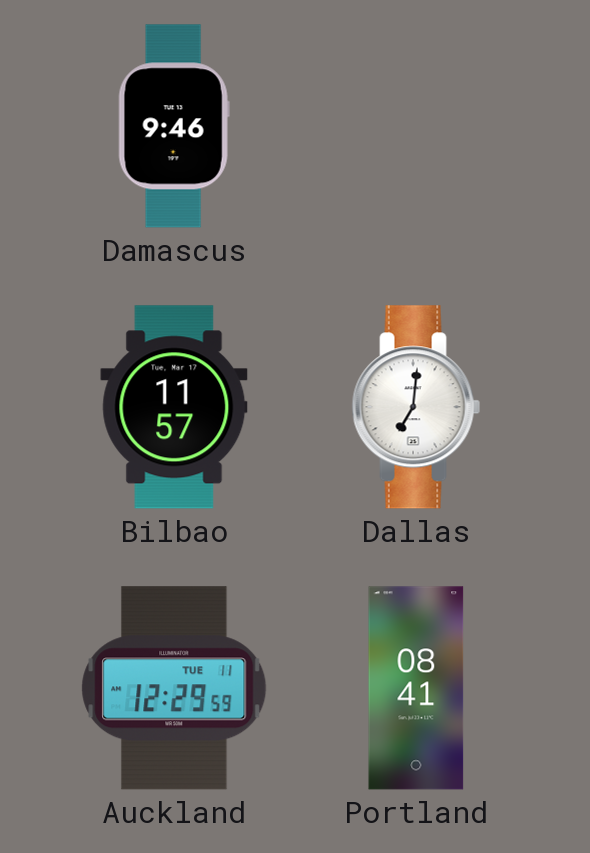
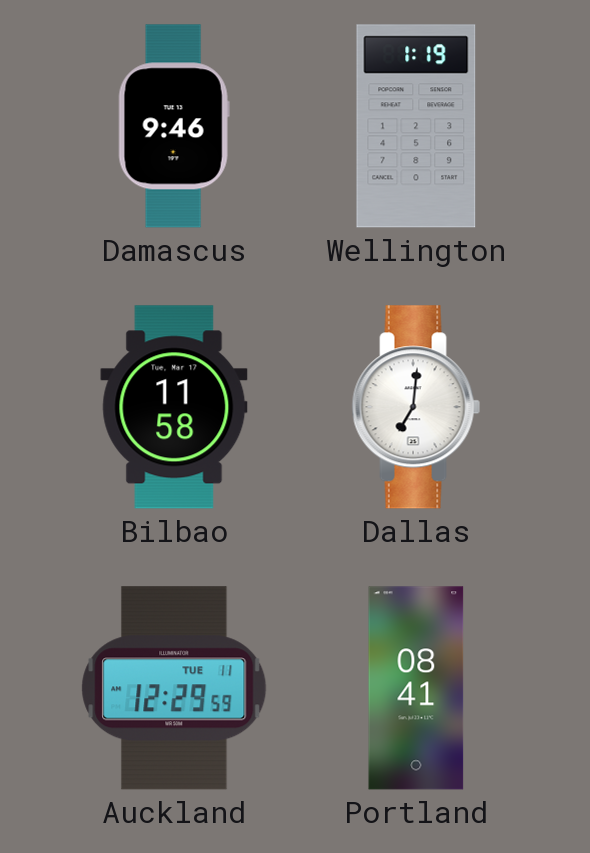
Wellington: none -> 1:19
Bilbao: 11:57 -> 11:58
